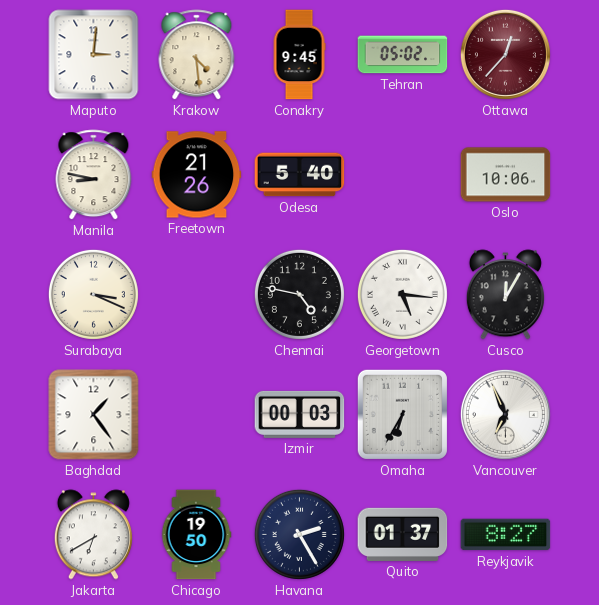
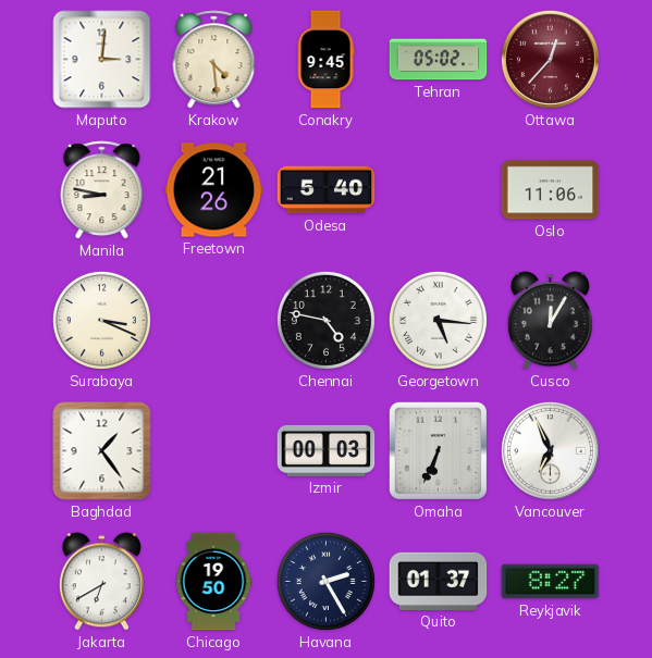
Oslo: 10:06 -> 11:06
Omaha: 6:35 -> 6:34
